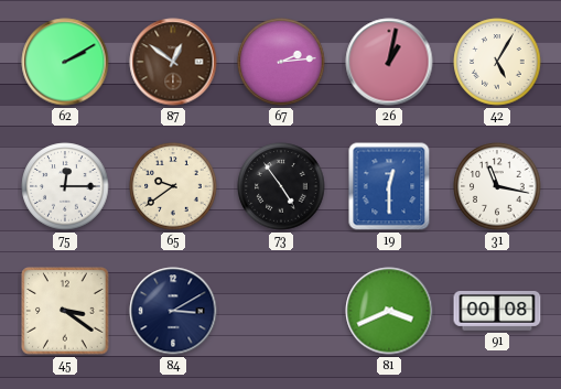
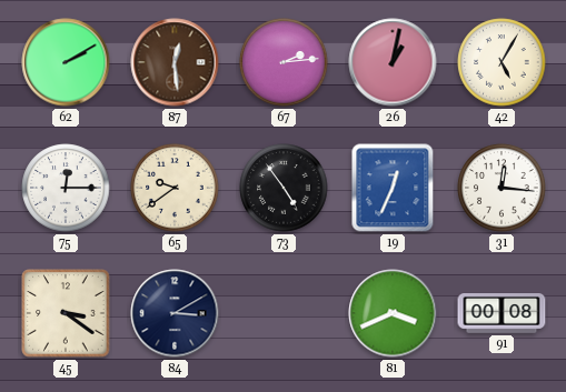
87: 12:51 -> 12:29
19: 12:30 -> 12:34
31: 11:17 -> 12:16
